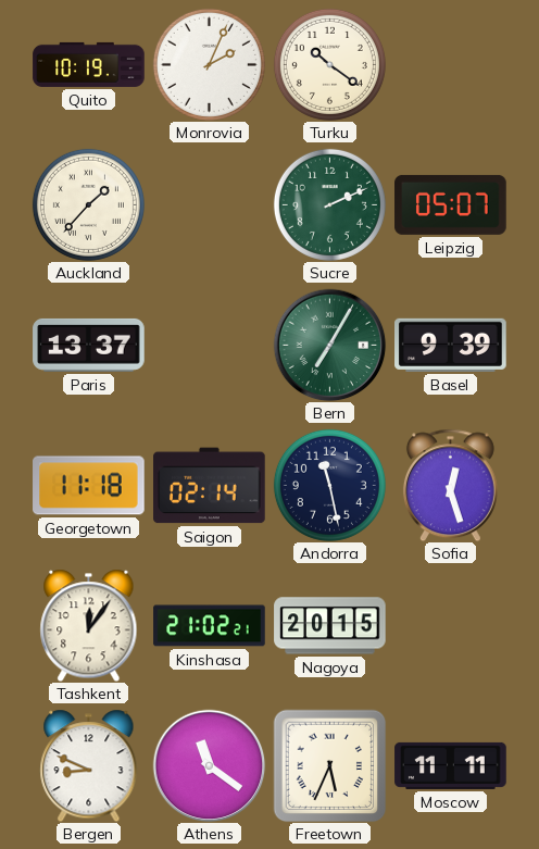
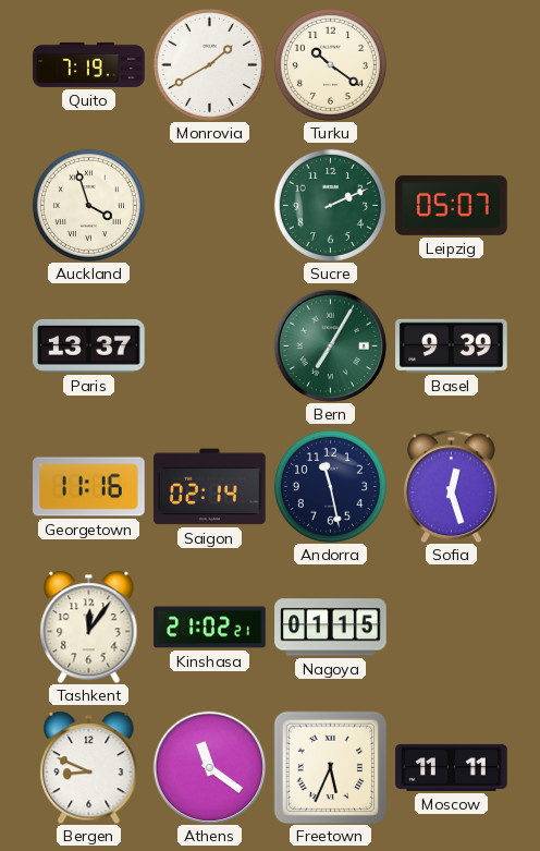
Quito: 10:19 -> 7:19
Monrovia: 2:04 -> 1:40
Auckland: 1:37 -> 3:57
Georgetown: 11:18 -> 11:16
Nagoya: 20:15 -> 01:15
